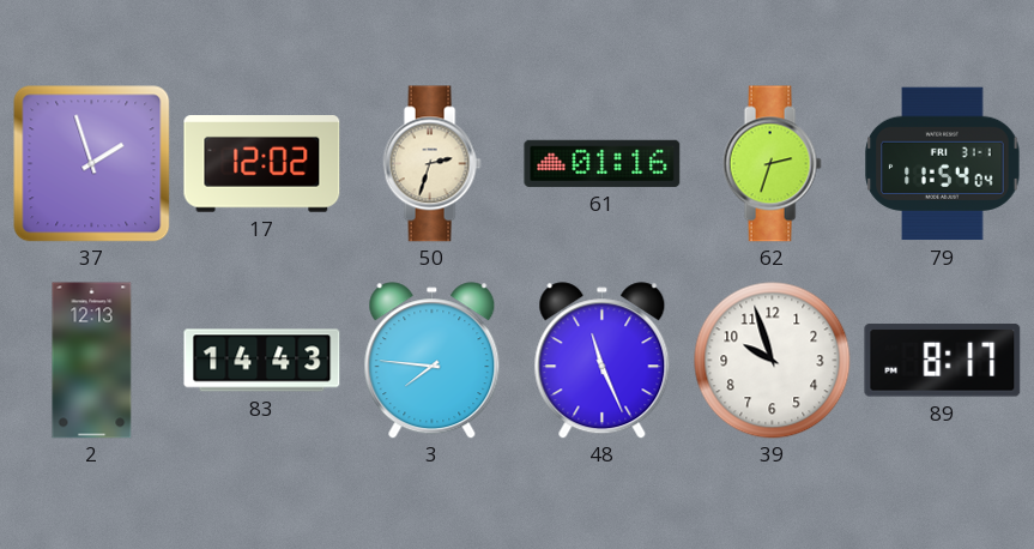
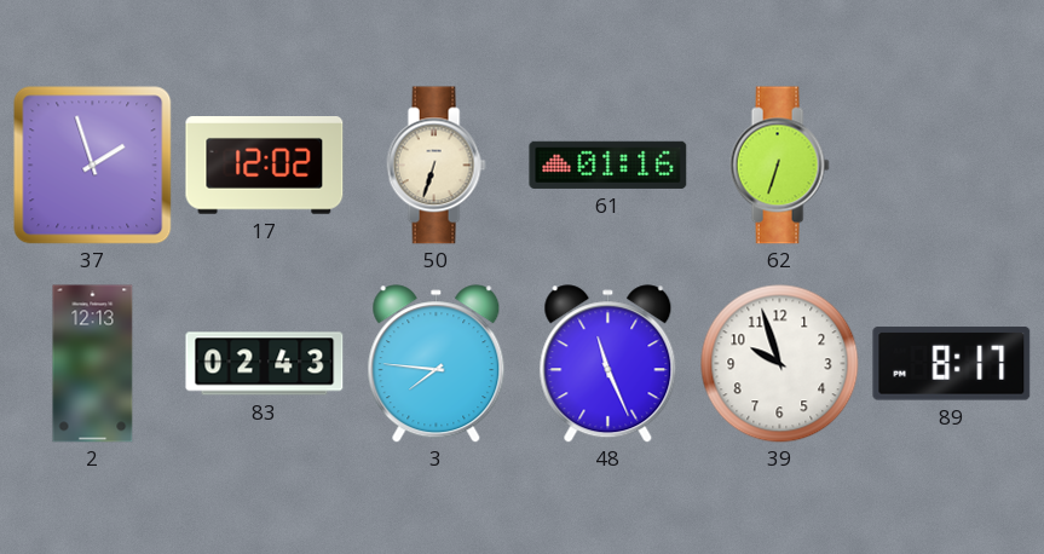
50: 2:33 -> 6:33
62: 2:33 -> 6:33
79: 11:54 -> none
83: 14:43 -> 02:43
